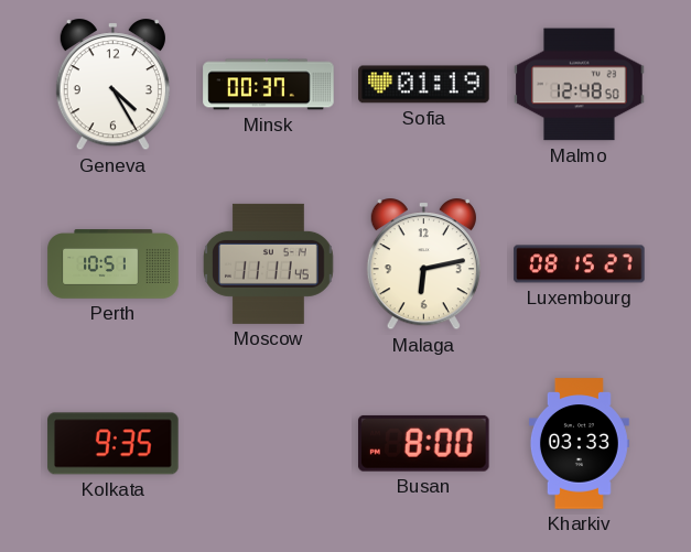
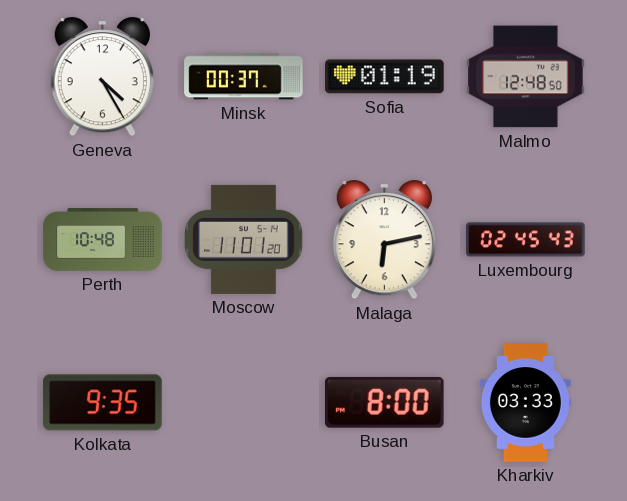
Perth: 10:51 -> 10:48
Moscow: 11:11 -> 11:01
Luxembourg: 08:15 -> 02:45
